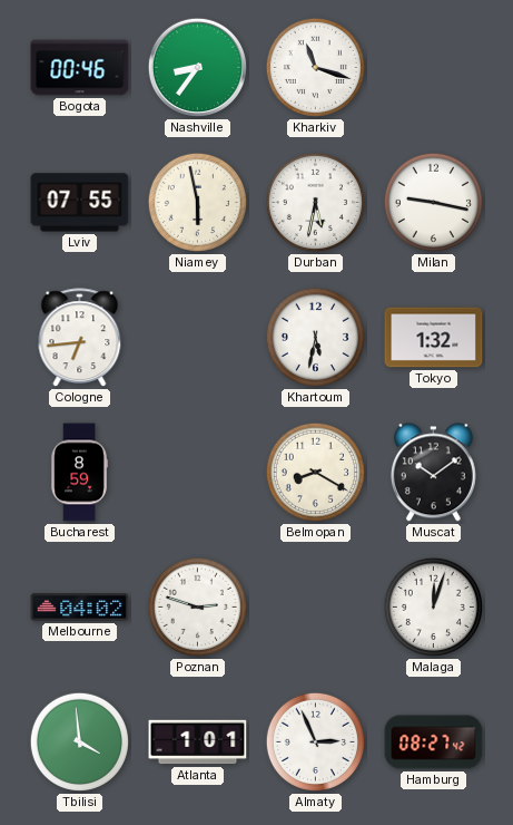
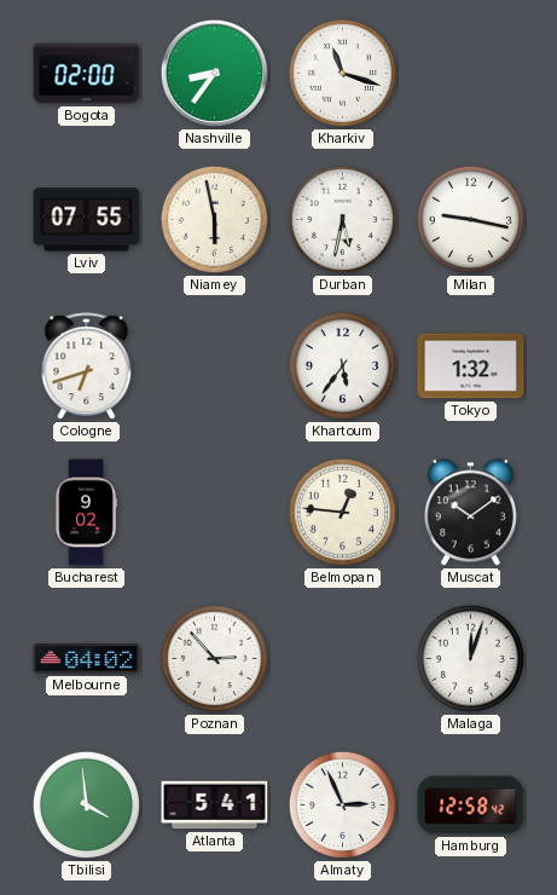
Bogota: 00:46 -> 02:00
Cologne: 6:44 -> 6:42
Khartoum: 5:32 -> 5:36
Bucharest: 8:59 -> 9:02
Belmopan: 8:20 -> 12:46
Poznan: 2:48 -> 2:53
Atlanta: 1:01 -> 5:41
Hamburg: 08:27 -> 12:58
